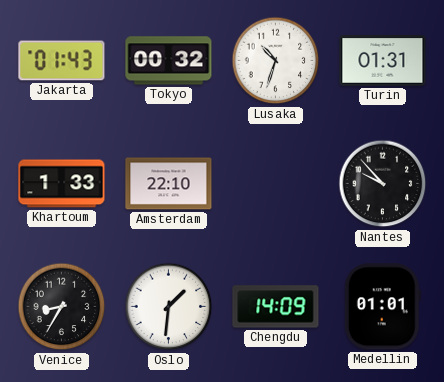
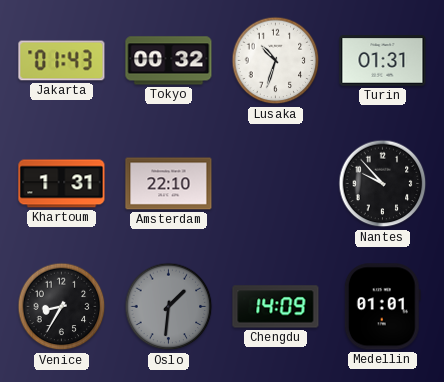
Khartoum: 1:33 -> 1:31
Oslo dial: white -> grey
